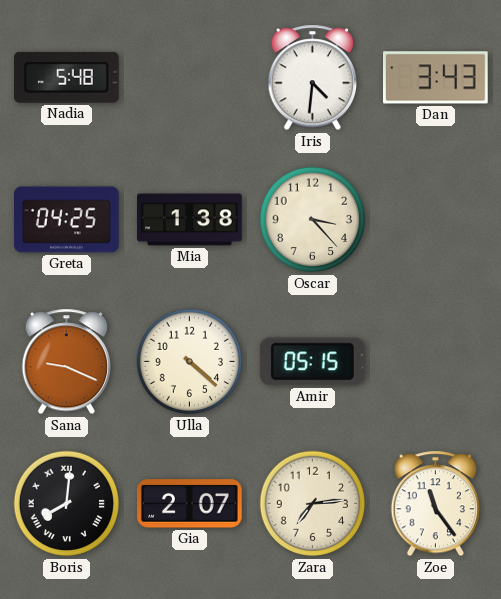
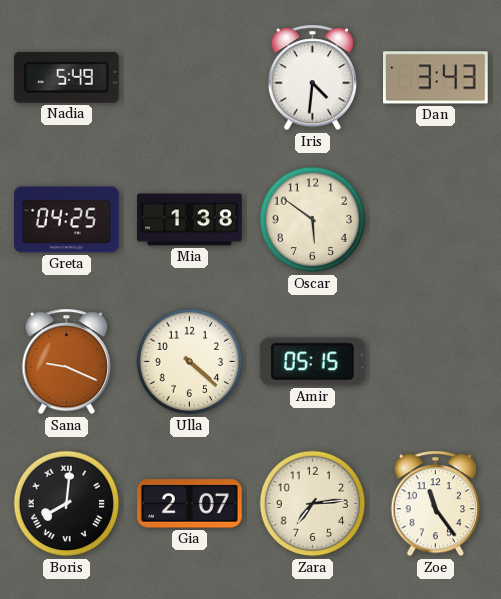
Nadia: 5:48 -> 5:49
Oscar: 3:23 -> 5:51
